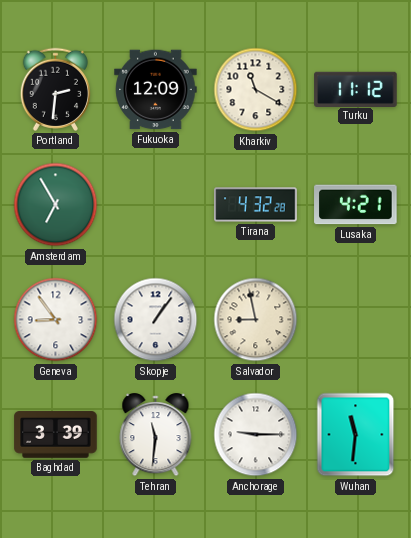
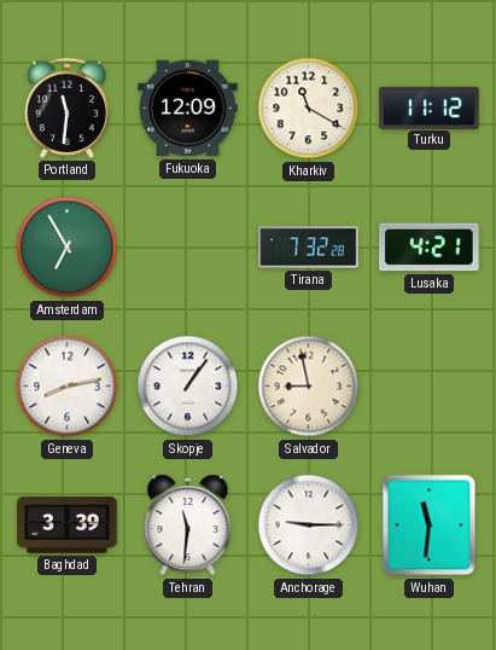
Portland: 2:31 -> 11:31
Tirana: 4:32 -> 7:32
Geneva: 8:54 -> 8:13
